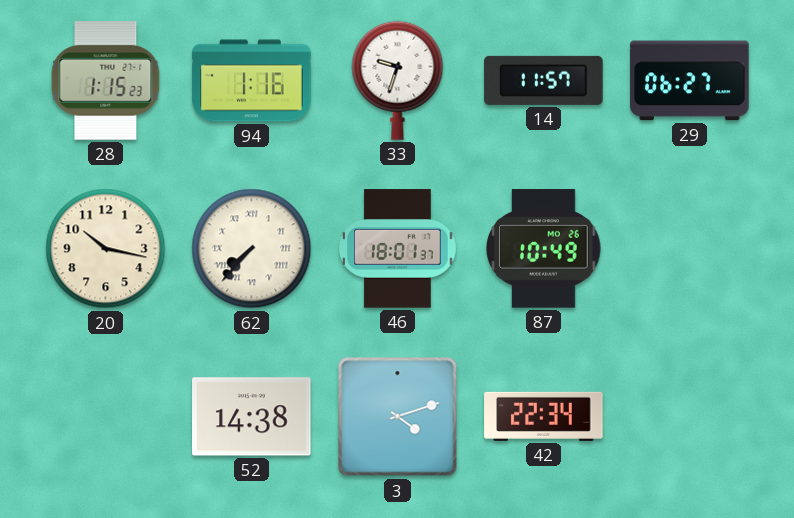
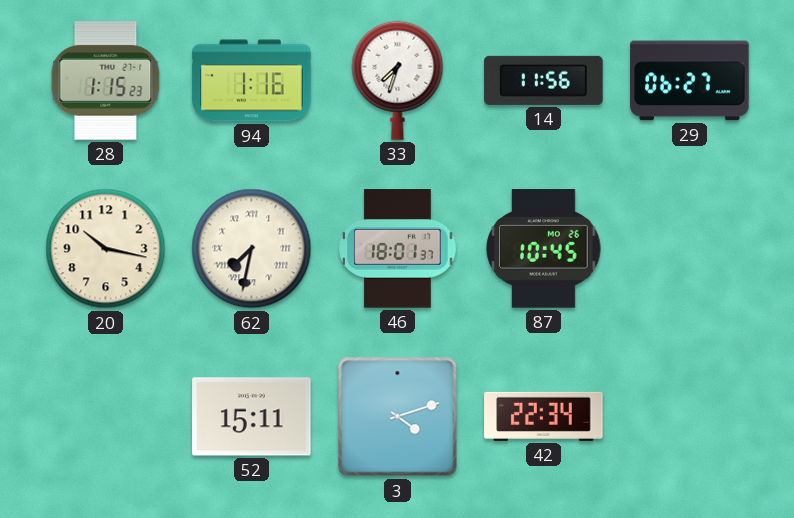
33: 9:33 -> 7:33
14: 11:57 -> 11:56
62: 7:37 -> 7:32
87: 10:49 -> 10:45
52: 14:38 -> 15:11
